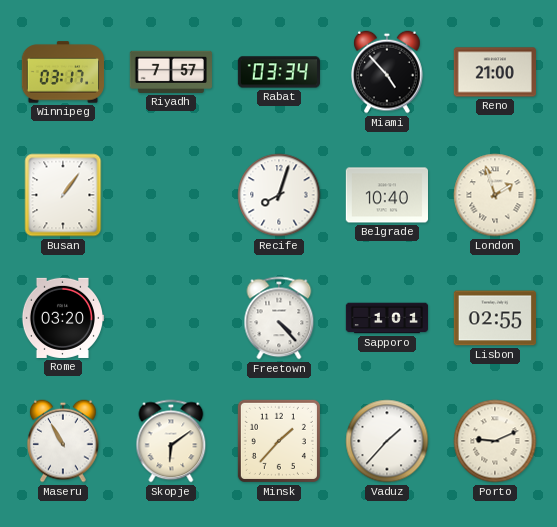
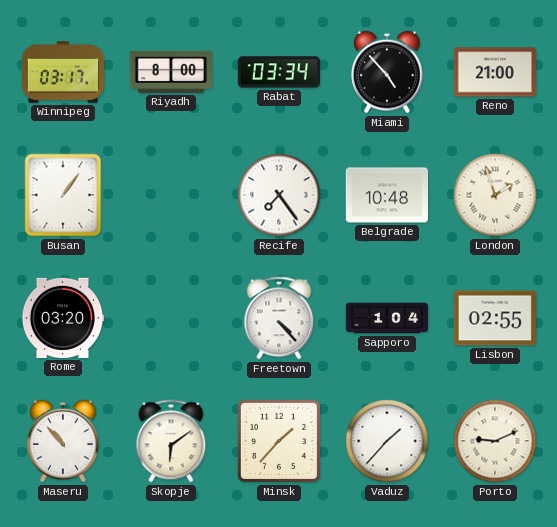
Riyadh: 7:57 -> 8:00
Recife: 8:03 -> 7:24
Belgrade: 10:40 -> 10:48
Sapporo: 1:01 -> 1:04
Maseru: 10:55 -> 10:53
